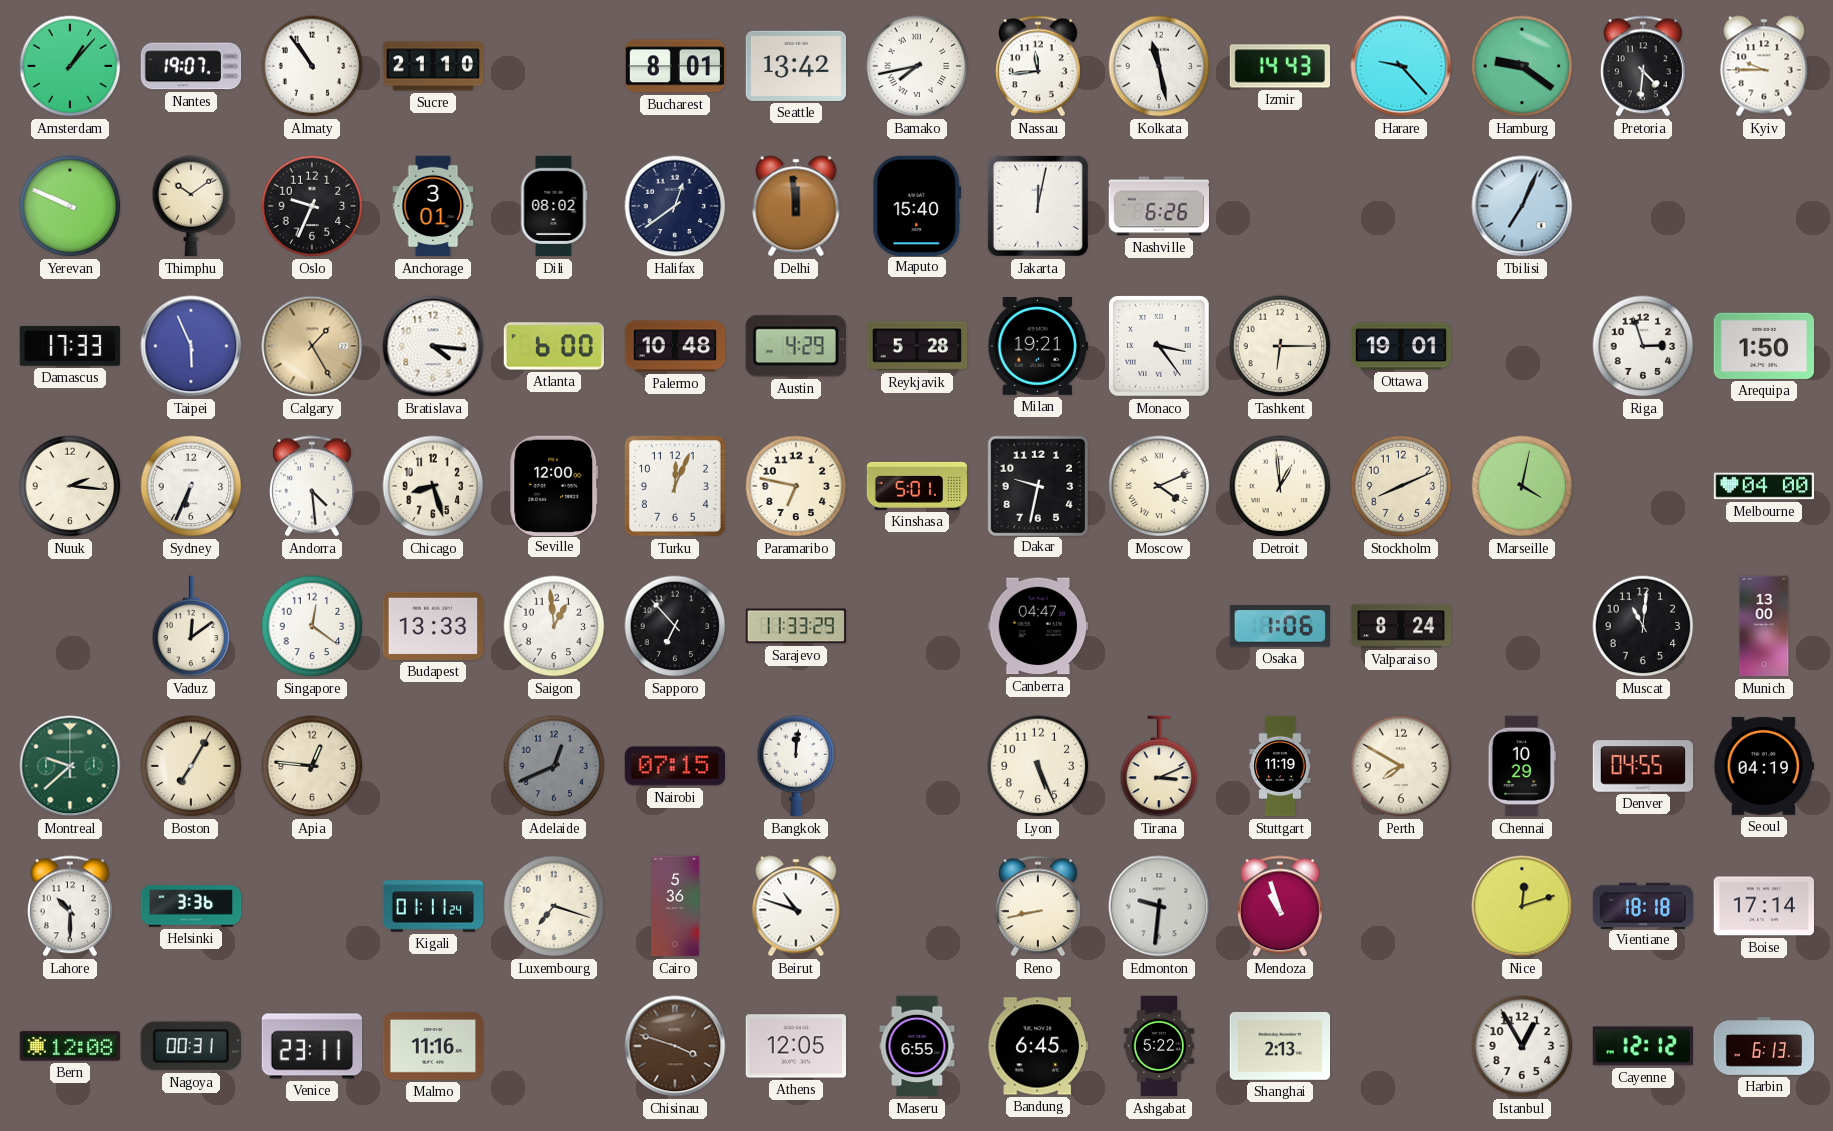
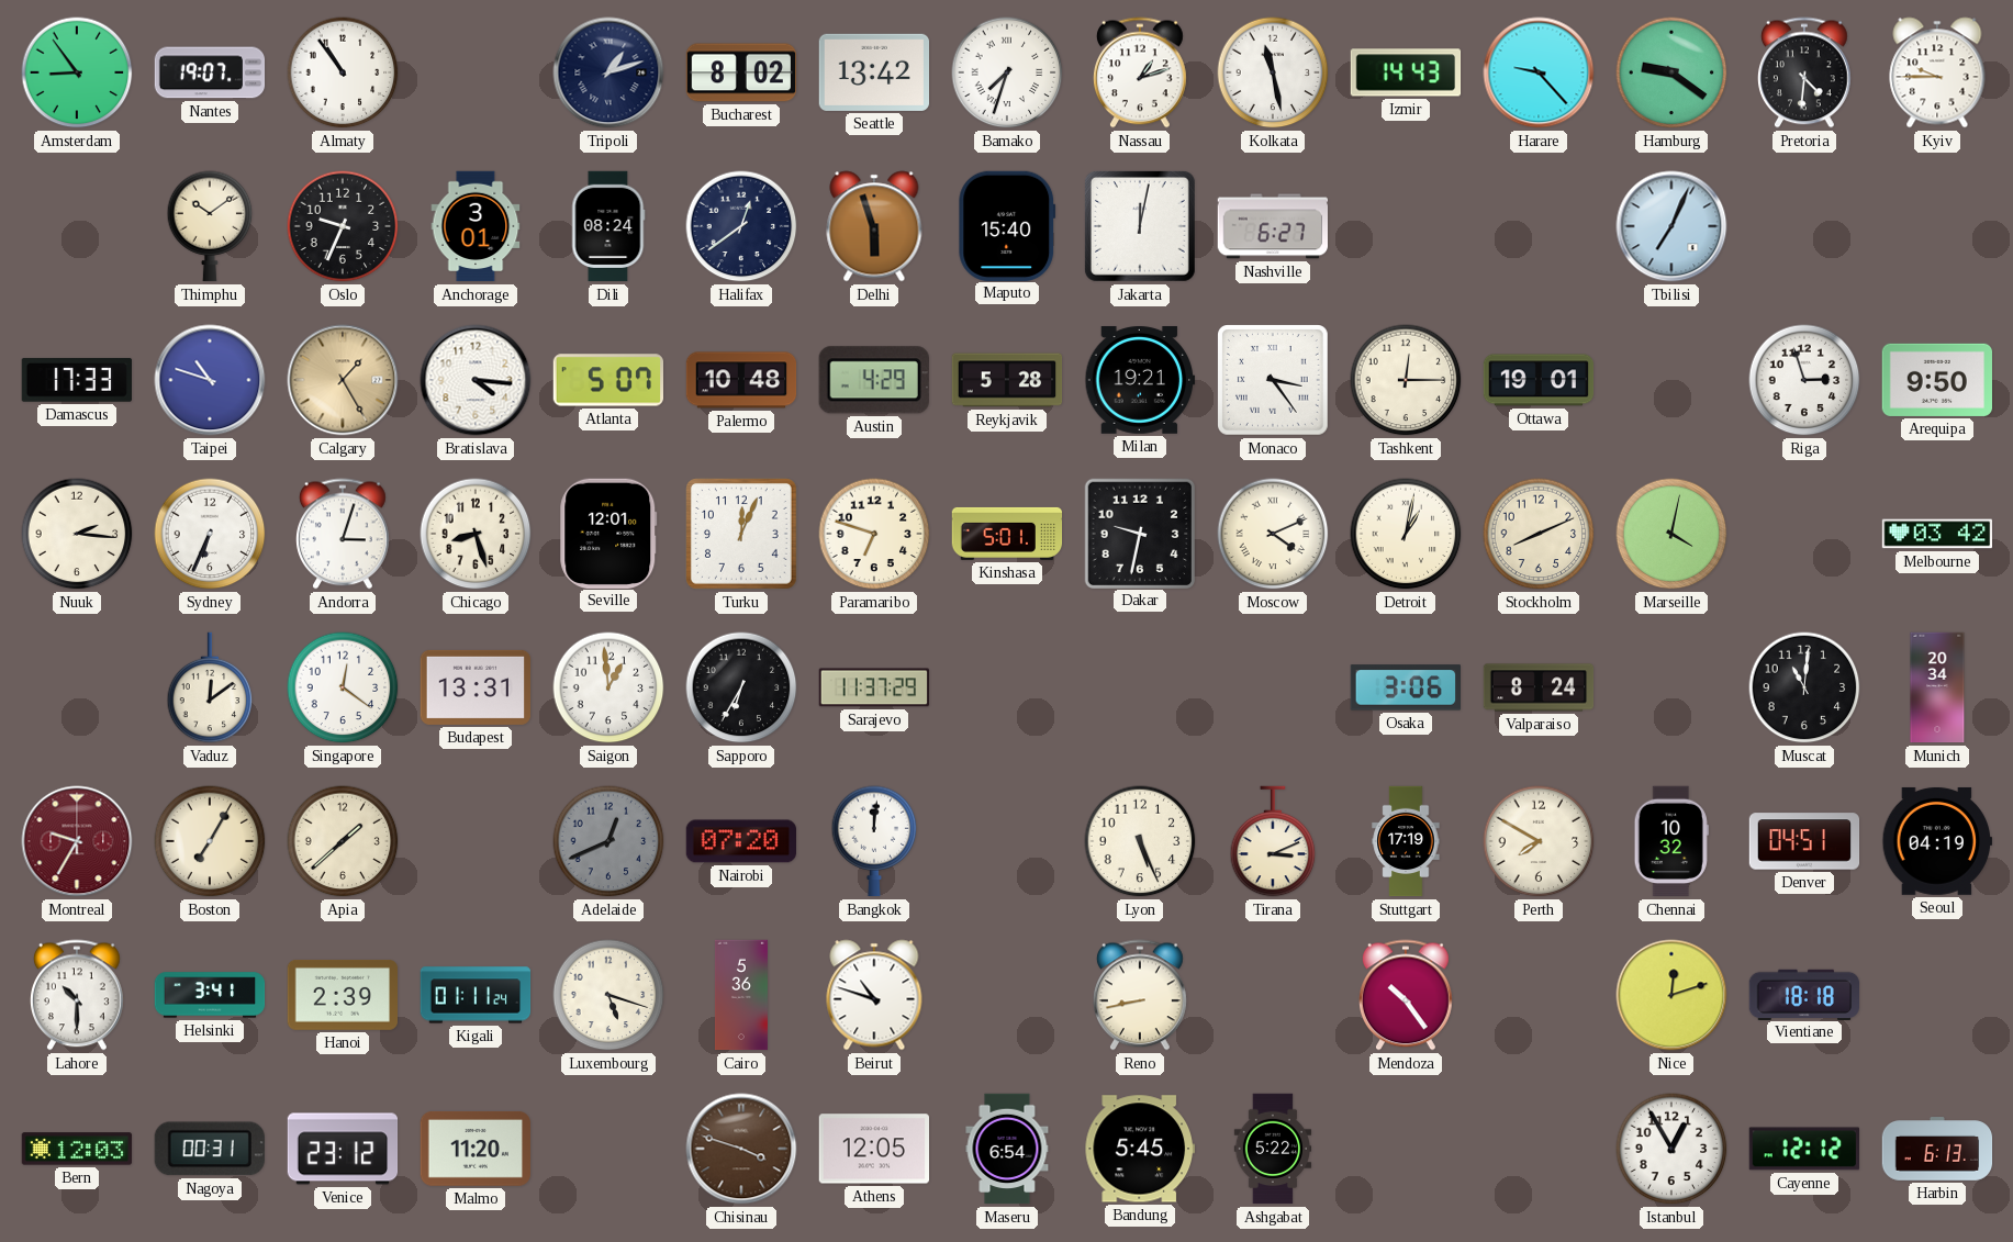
Amsterdam: 1:07 -> 8:54
Sucre: 21:10 -> none
Tripoli: none -> 1:12
Bucharest: 8:01 -> 8:02
Bamako: 7:43 -> 7:33
Nassau: 11:44 -> 1:12
Yerevan: 9:49 -> none
Dili: 08:02 -> 08:24
Delhi: 11:59 -> 5:57
Nashville: 6:26 -> 6:27
Taipei: 5:56 -> 10:48
Atlanta: 6:00 -> 5:07
Tashkent: 6:15 -> 12:15
Arequipa: 1:50 -> 9:50
Andorra: 4:29 -> 3:03
Seville: 12:00 -> 12:01
Paramaribo: 6:47 -> 6:48
Detroit: 12:59 -> 1:02
Melbourne: 04:00 -> 03:42
Budapest: 13:33 -> 13:31
Sapporo: 6:53 -> 6:35
Sarajevo: 11:33 -> 11:37
Canberra: 04:47 -> none
Osaka: 1:06 -> 3:06
Munich: 13:00 -> 20:34
Montreal: 9:38 -> 9:35
Montreal dial: green -> burgundy
Apia: 12:46 -> 1:38
Nairobi: 07:15 -> 07:20
Stuttgart: 11:19 -> 17:19
Chennai: 10:29 -> 10:32
Denver: 04:55 -> 04:51
Helsinki: 3:36 -> 3:41
Hanoi: none -> 2:39
Luxembourg: 7:18 -> 5:18
Edmonton: 9:31 -> none
Mendoza: 10:57 -> 10:24
Boise: 17:14 -> none
Bern: 12:08 -> 12:03
Venice: 23:11 -> 23:12
Malmo: 11:16 -> 11:20
Maseru: 6:55 -> 6:54
Bandung: 6:45 -> 5:45
Shanghai: 2:13 -> none
